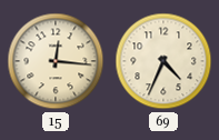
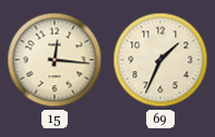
69: 4:34 -> 1:34
